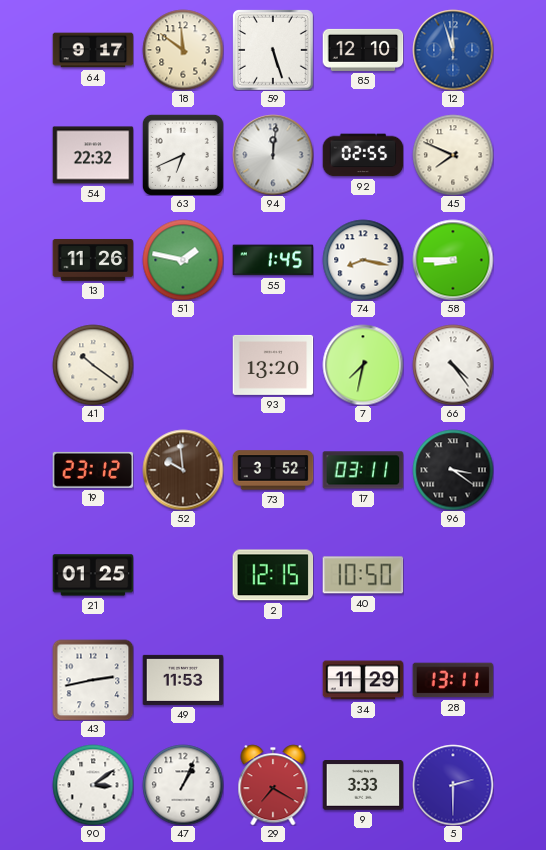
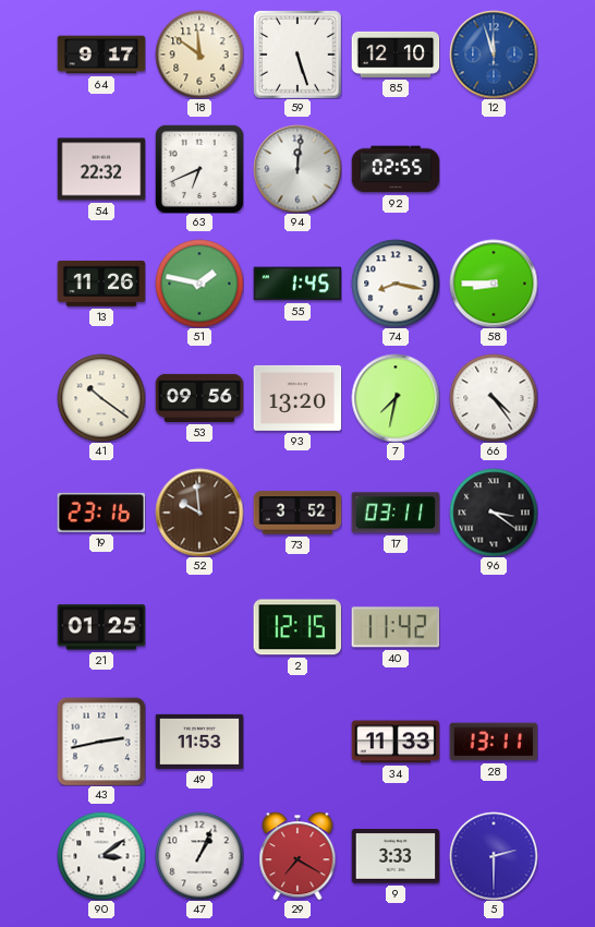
45: 7:49 -> none
53: none -> 09:56
19: 23:12 -> 23:16
40: 10:50 -> 11:42
34: 11:29 -> 11:33
